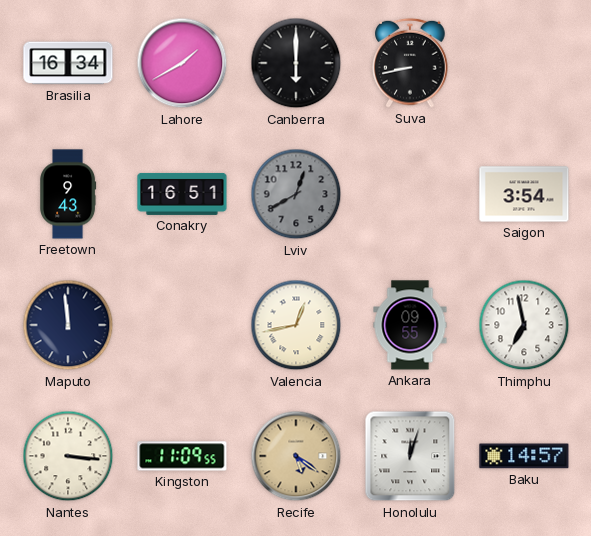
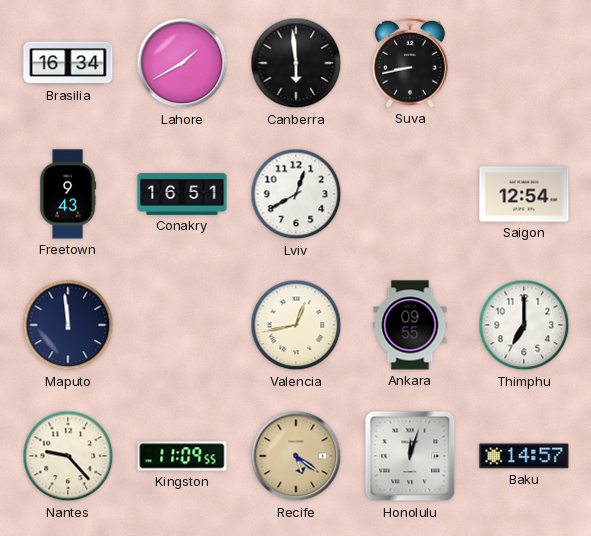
Canberra: 6:00 -> 5:59
Lviv dial: grey -> white
Saigon: 3:54 -> 12:54
Thimphu: 6:58 -> 7:00
Nantes: 3:16 -> 9:23
